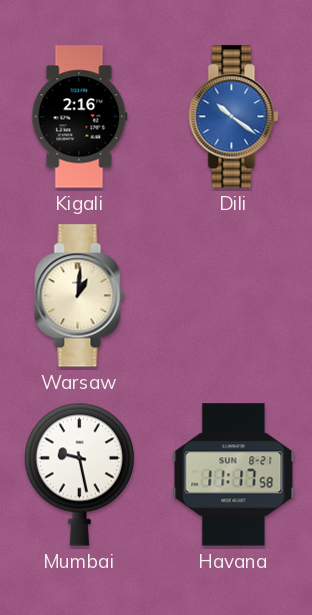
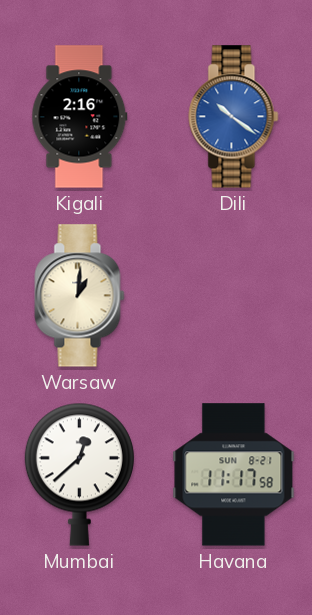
Mumbai: 9:28 -> 12:38
